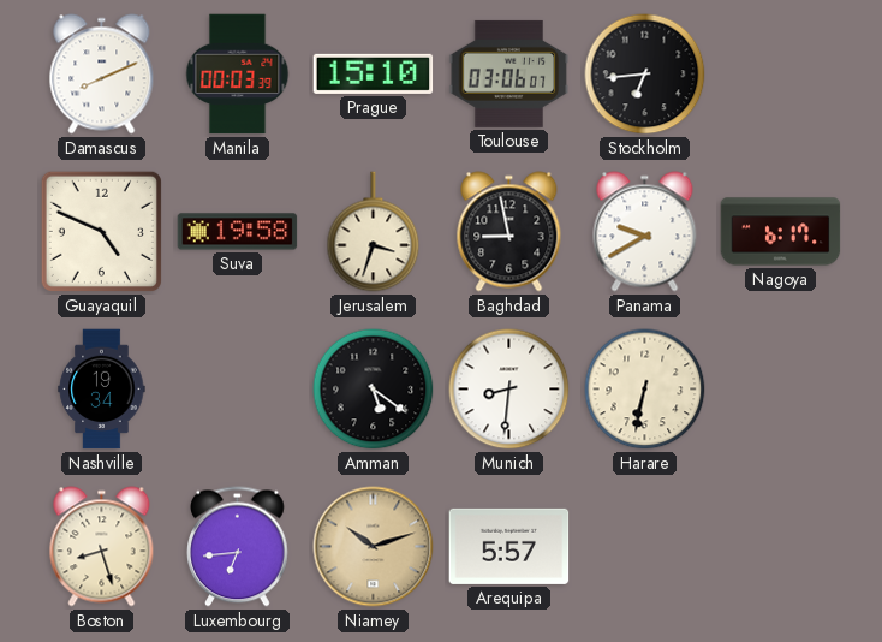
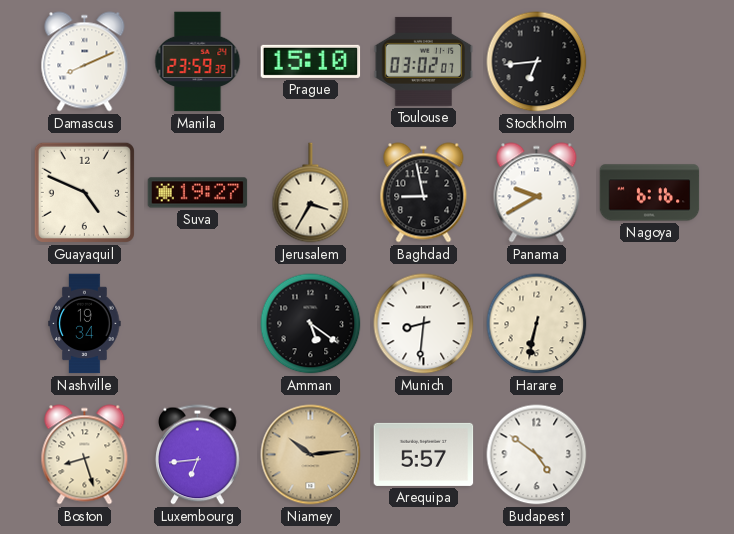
Manila: 00:03 -> 23:59
Toulouse: 03:06 -> 03:02
Suva: 19:58 -> 19:27
Jerusalem: 3:33 -> 3:35
Nagoya: 6:17 -> 6:16
Niamey: 10:12 -> 10:14
Budapest: none -> 4:51
